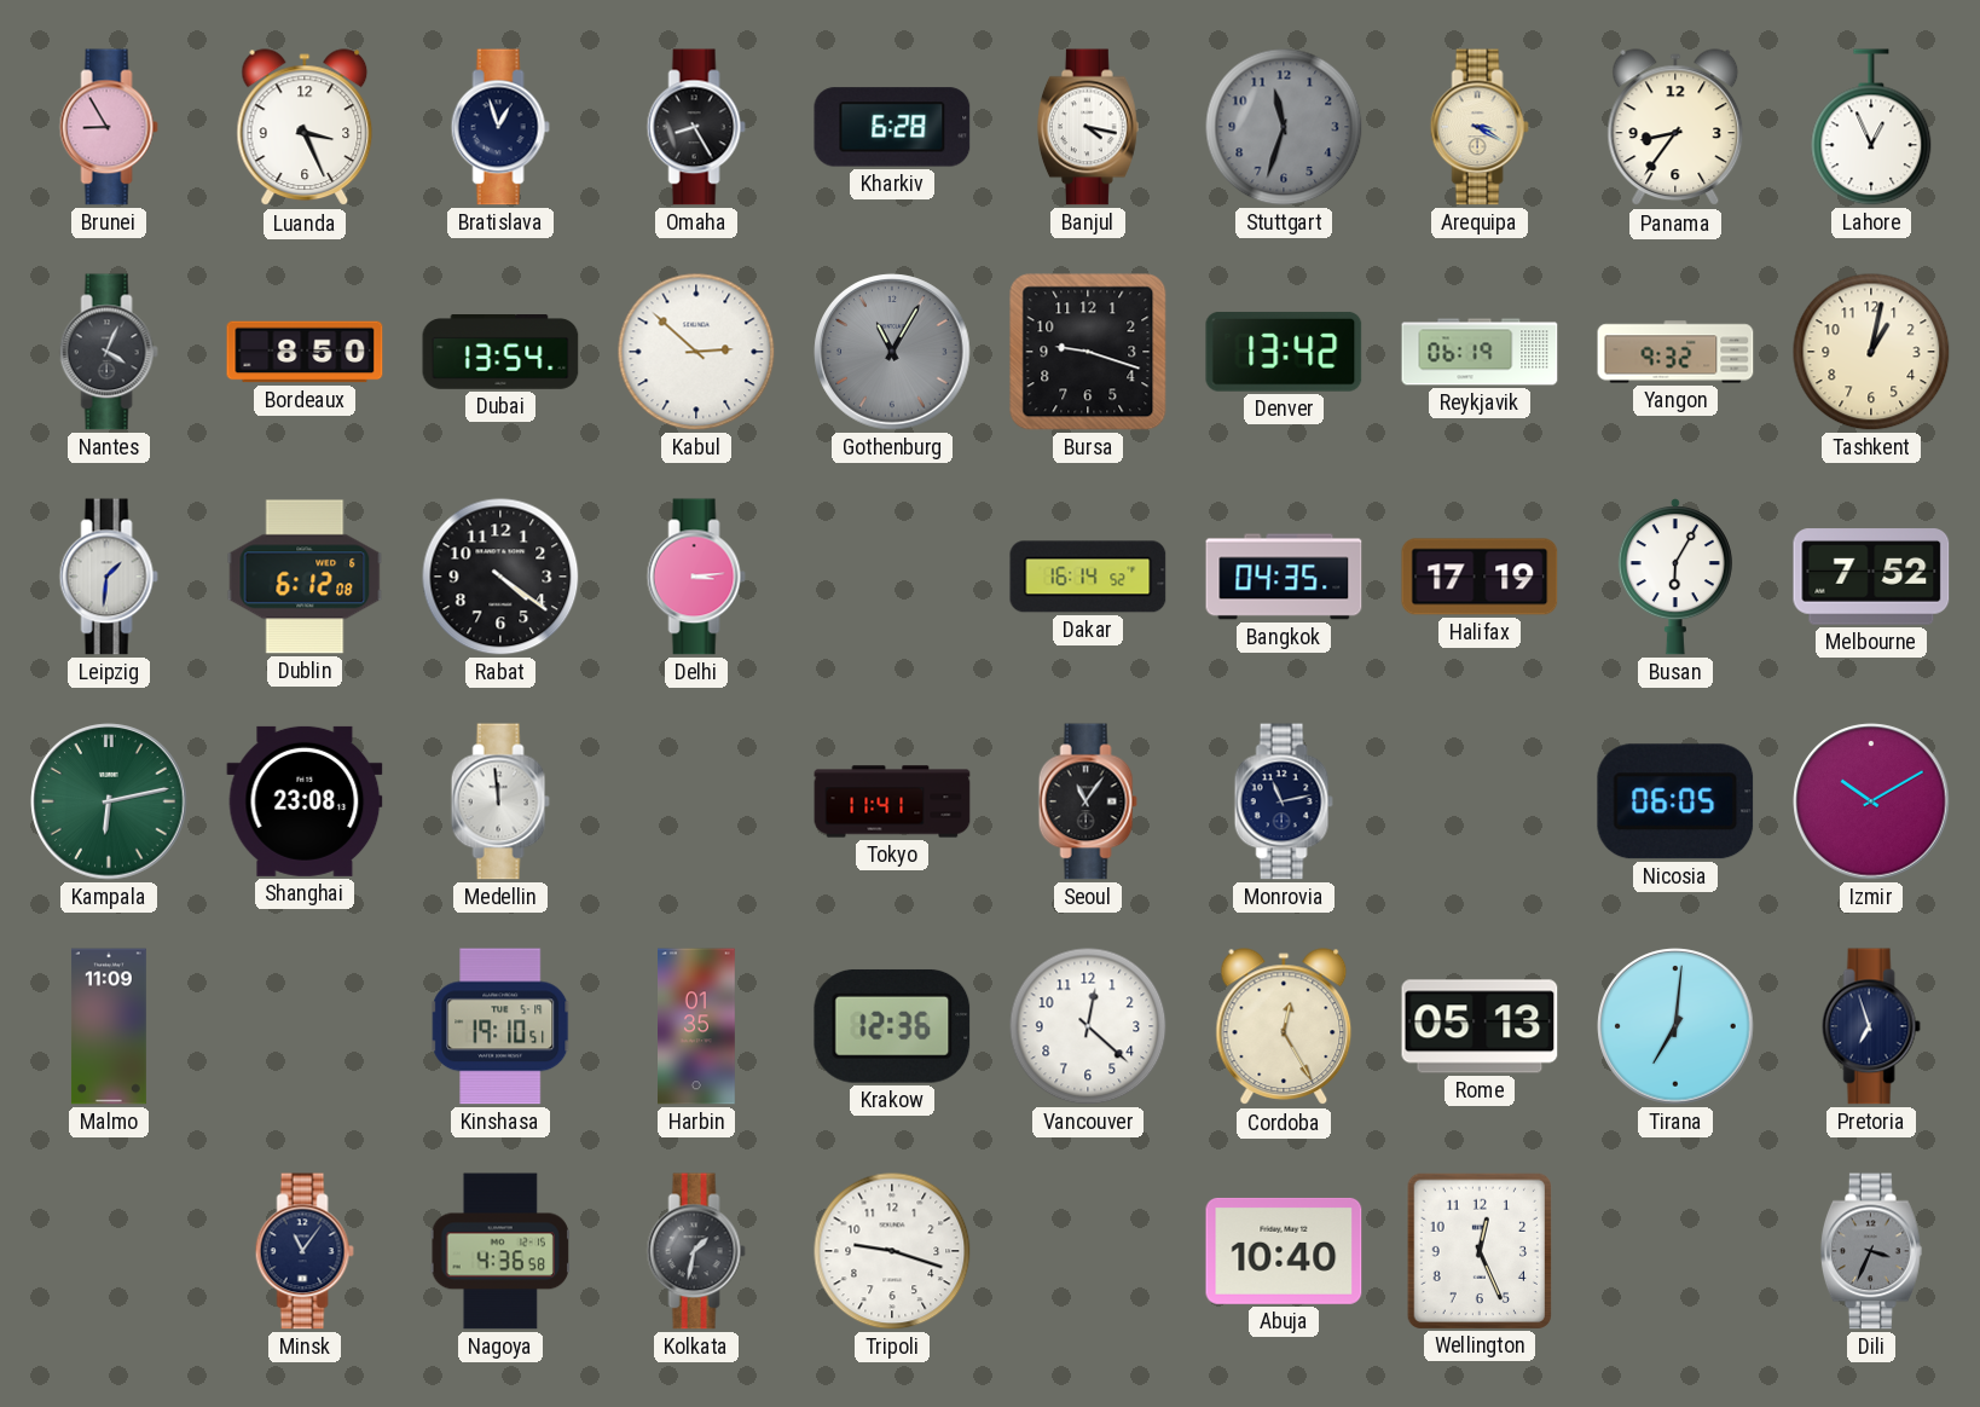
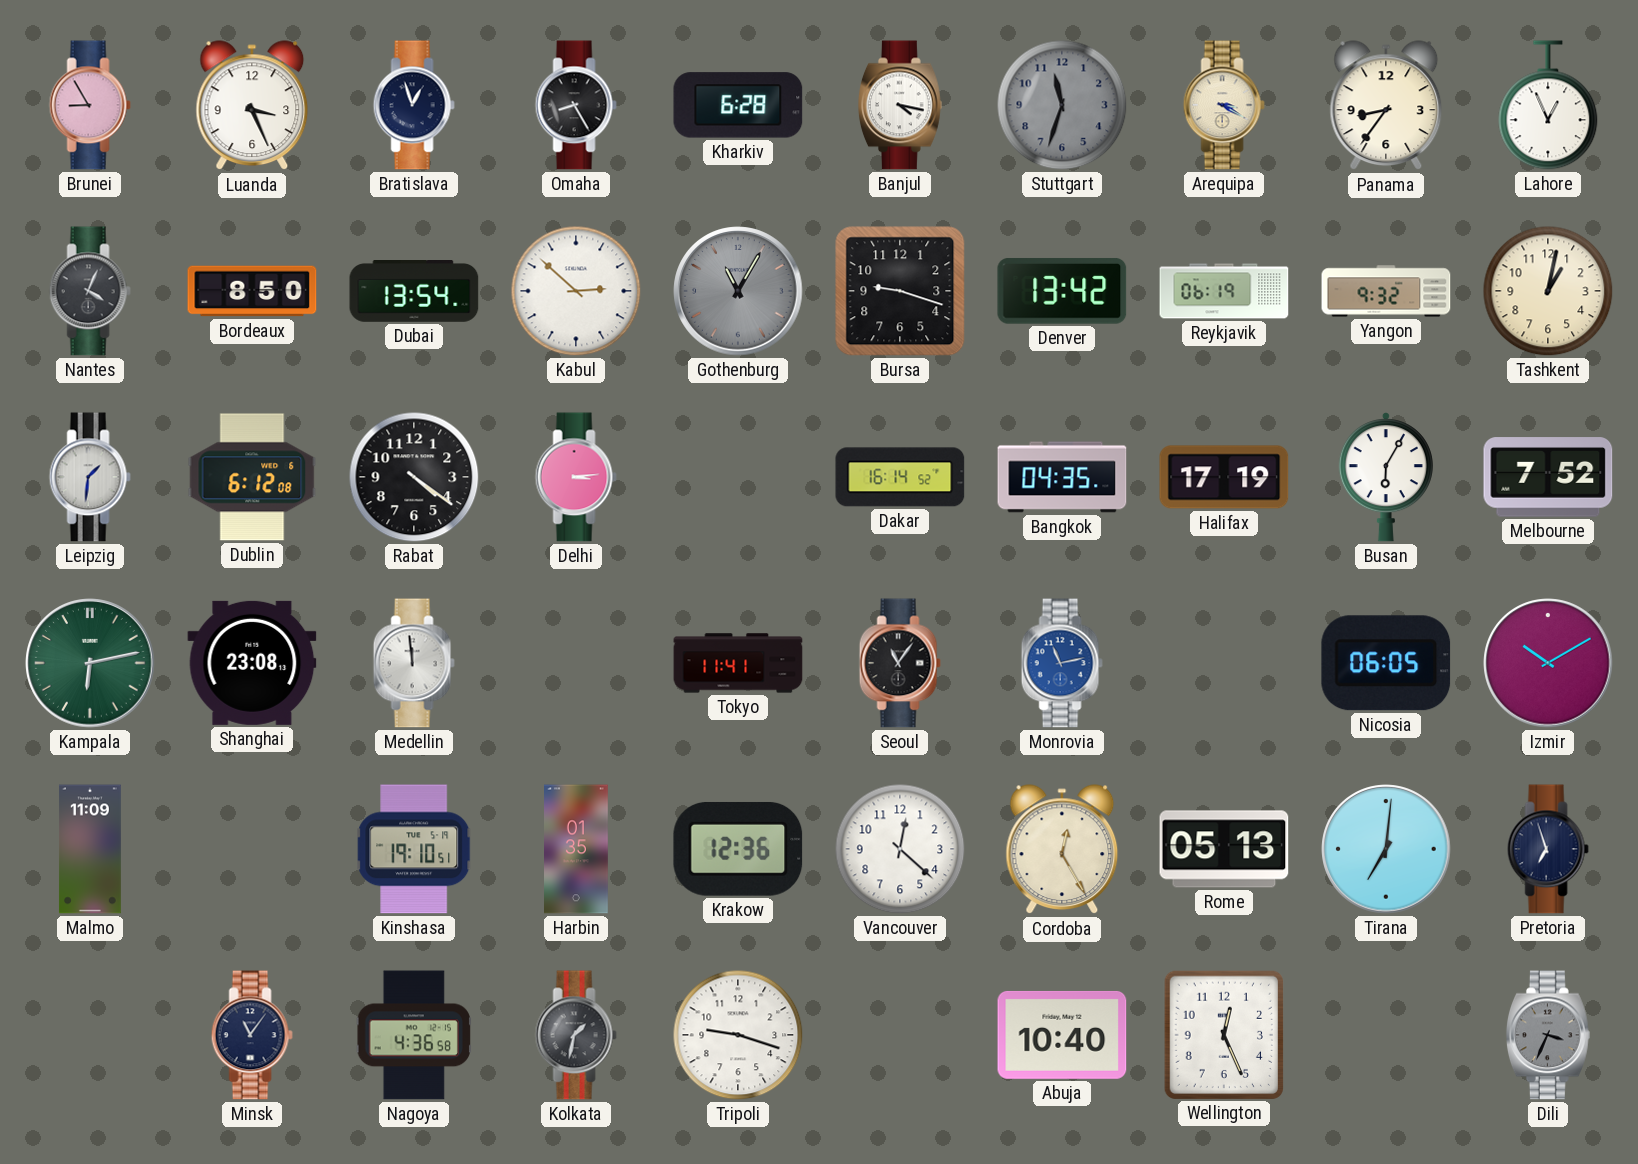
Monrovia dial: navy -> blue
